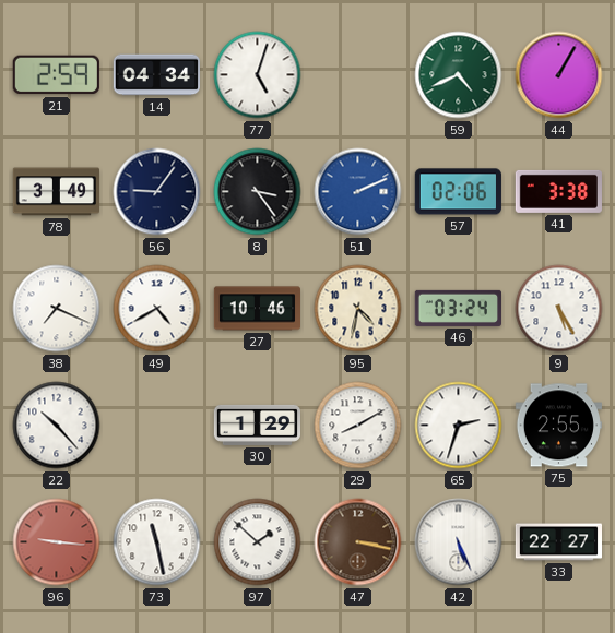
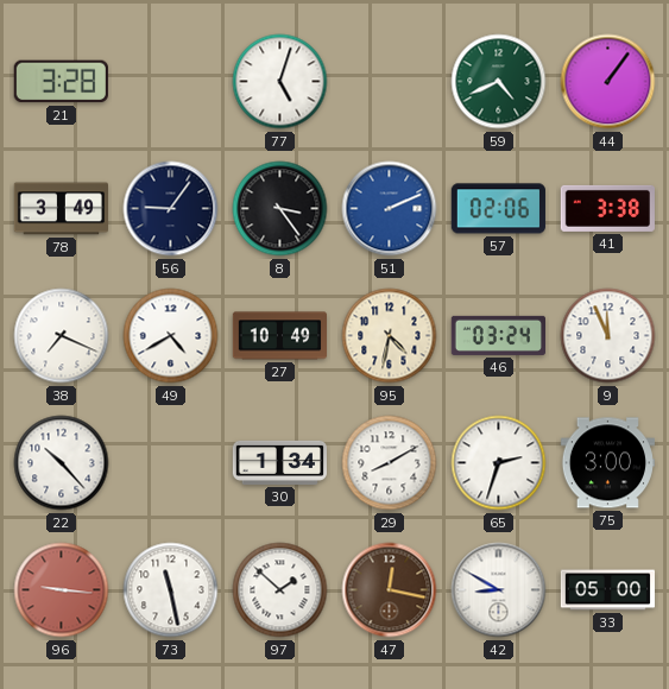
21: 2:59 -> 3:28
14: 04:34 -> none
44: 1:05 -> 1:06
27: 10:46 -> 10:49
9: 5:25 -> 11:56
30: 1:29 -> 1:34
75: 2:55 -> 3:00
47: 3:17 -> 12:17
42: 5:26 -> 8:50
33: 22:27 -> 05:00
